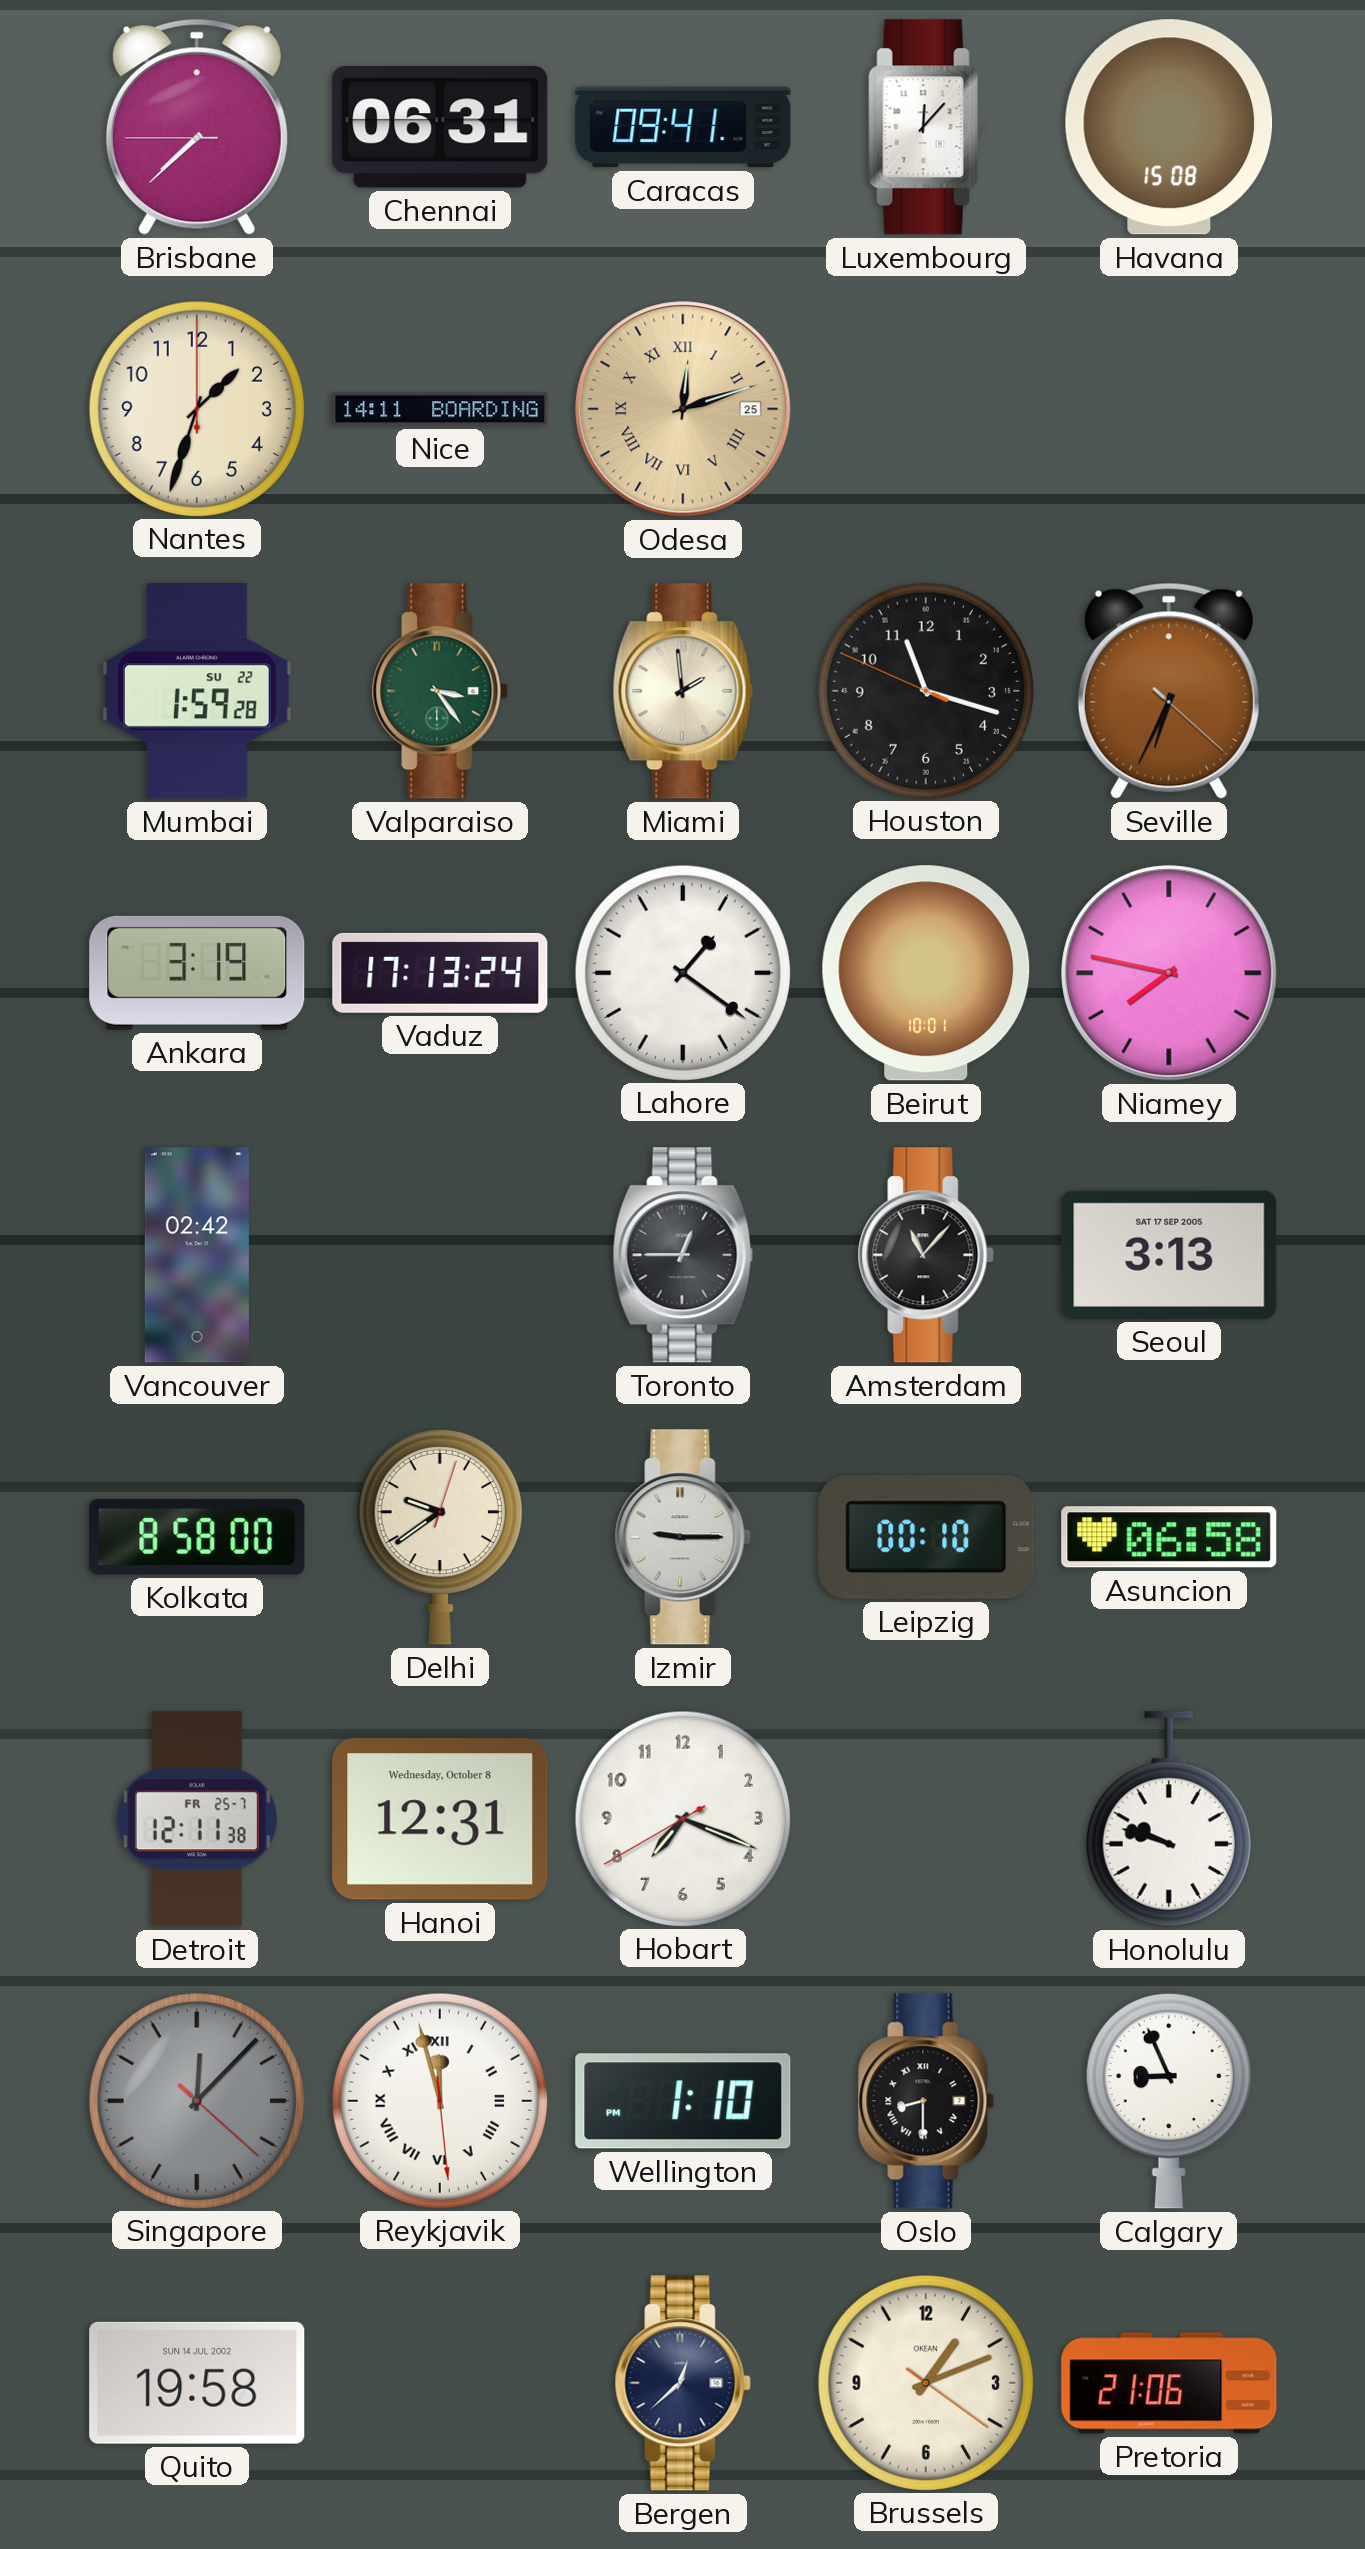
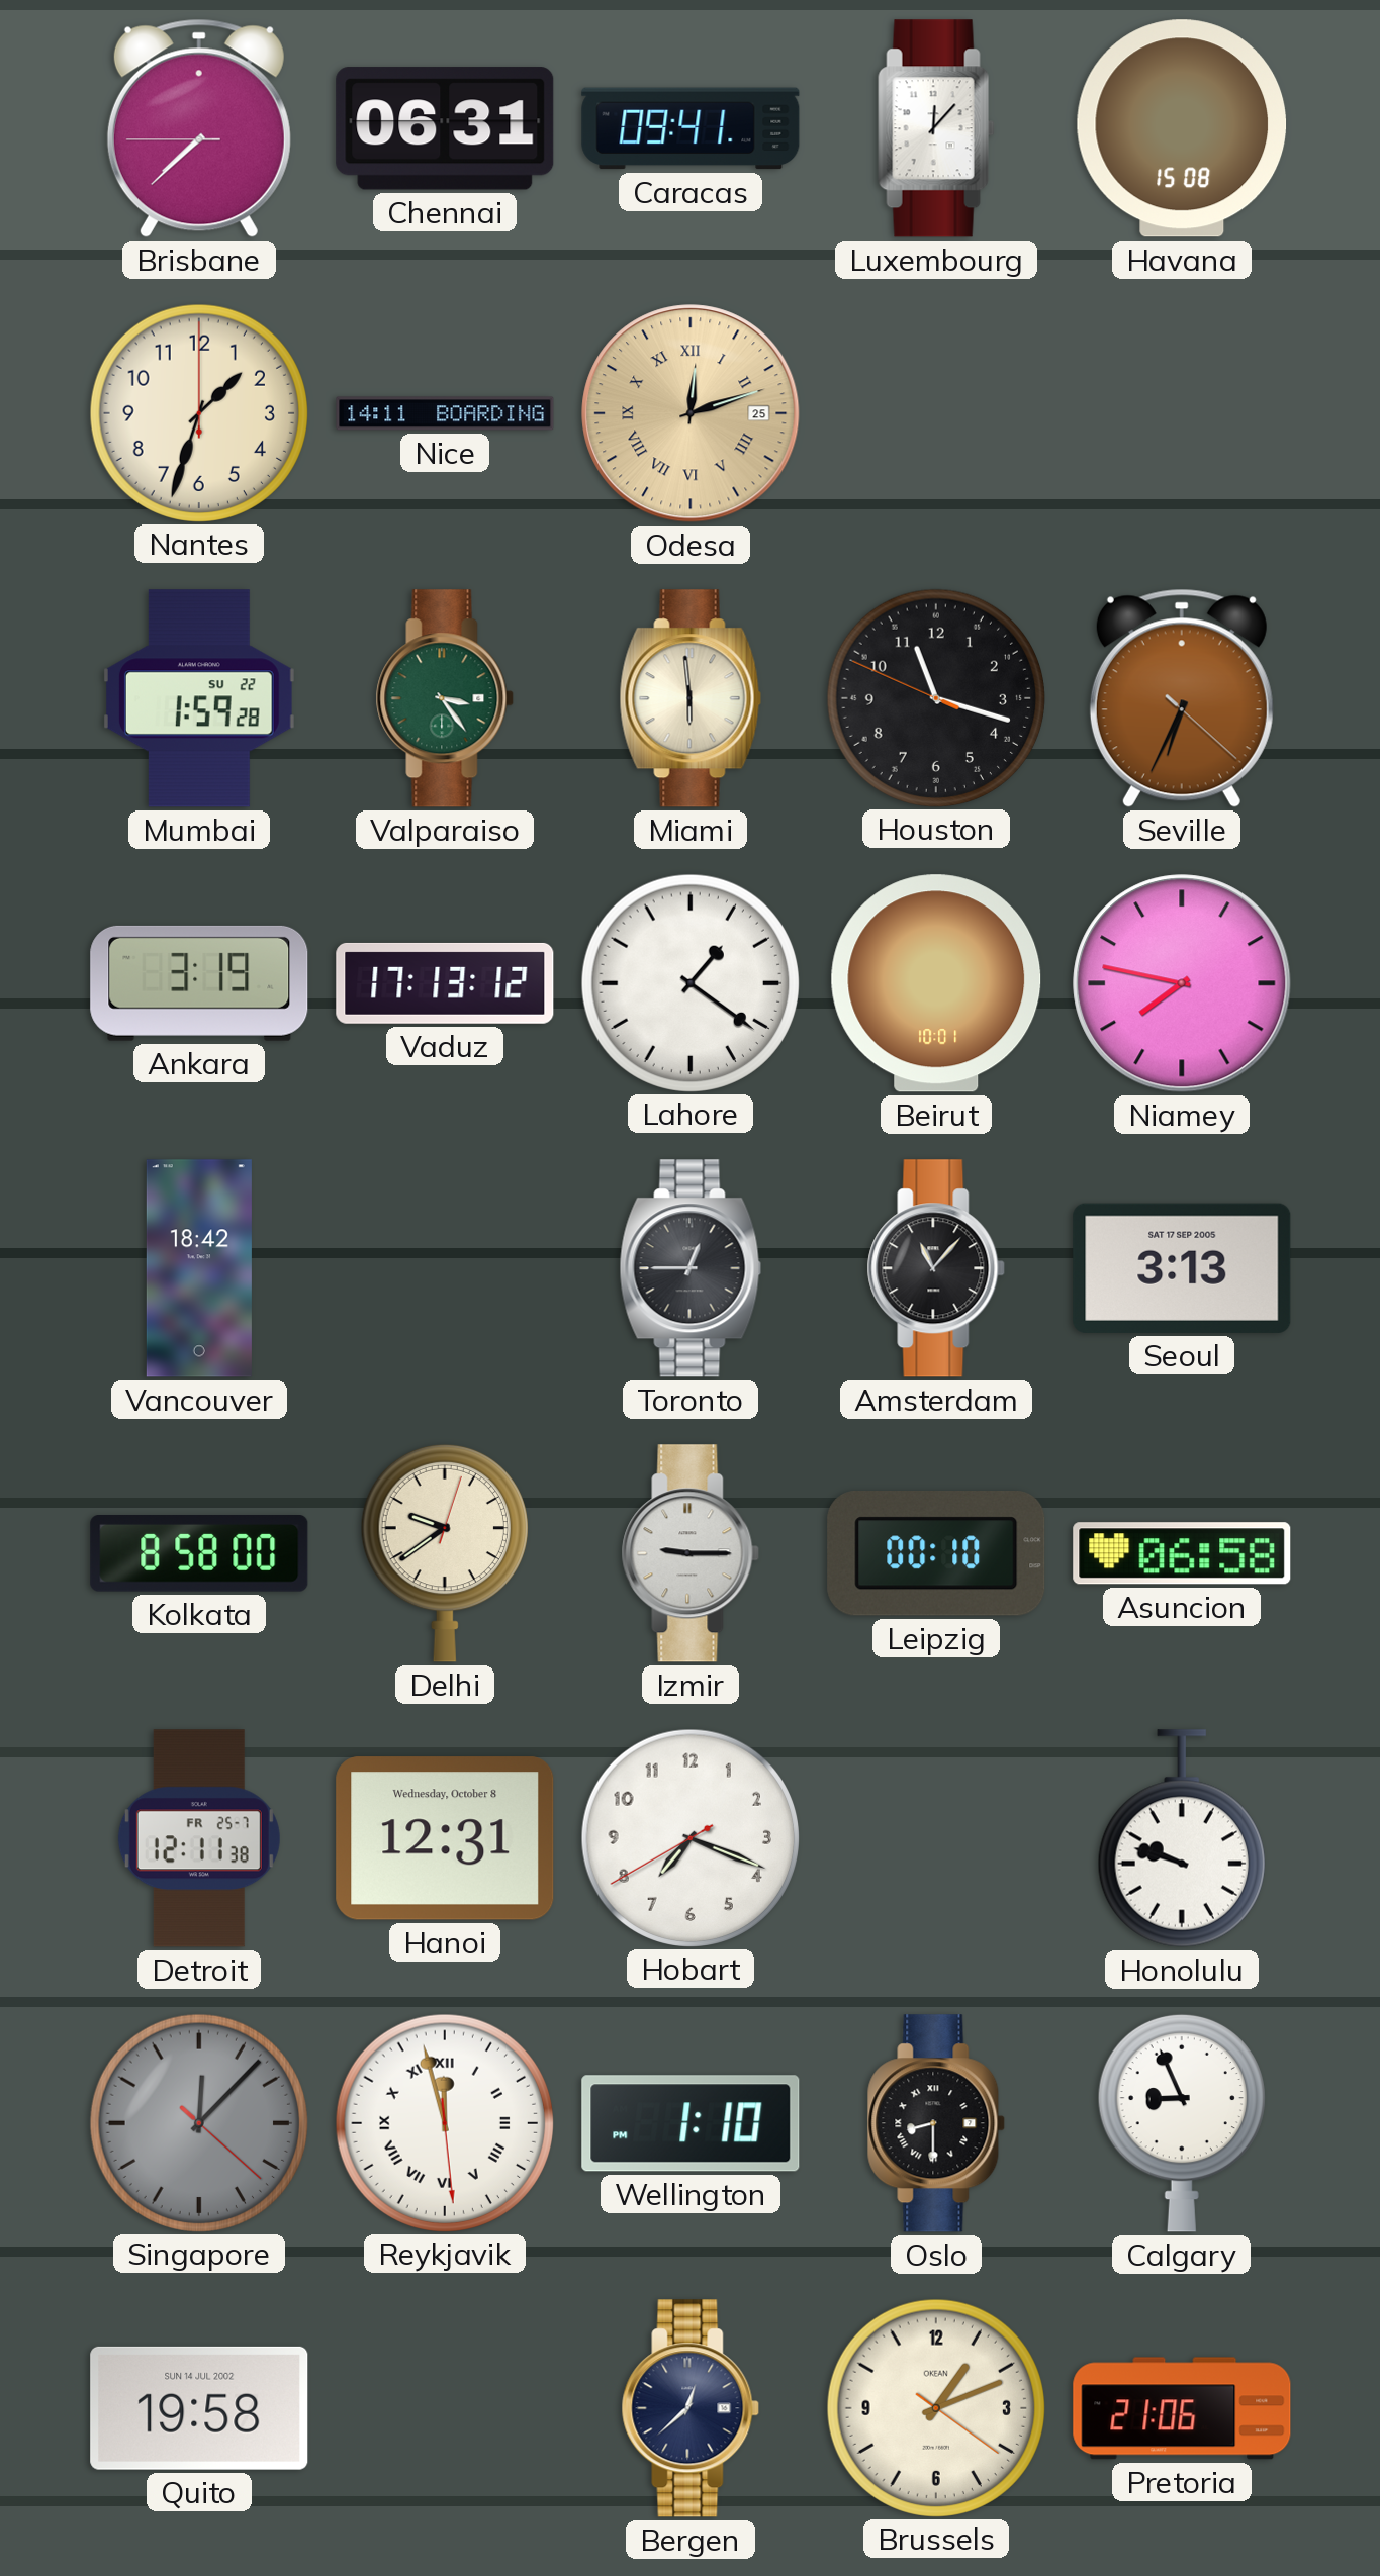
Miami: 1:59 -> 5:59
Vaduz: 17:13:24 -> 17:13:12
Vancouver: 02:42 -> 18:42
